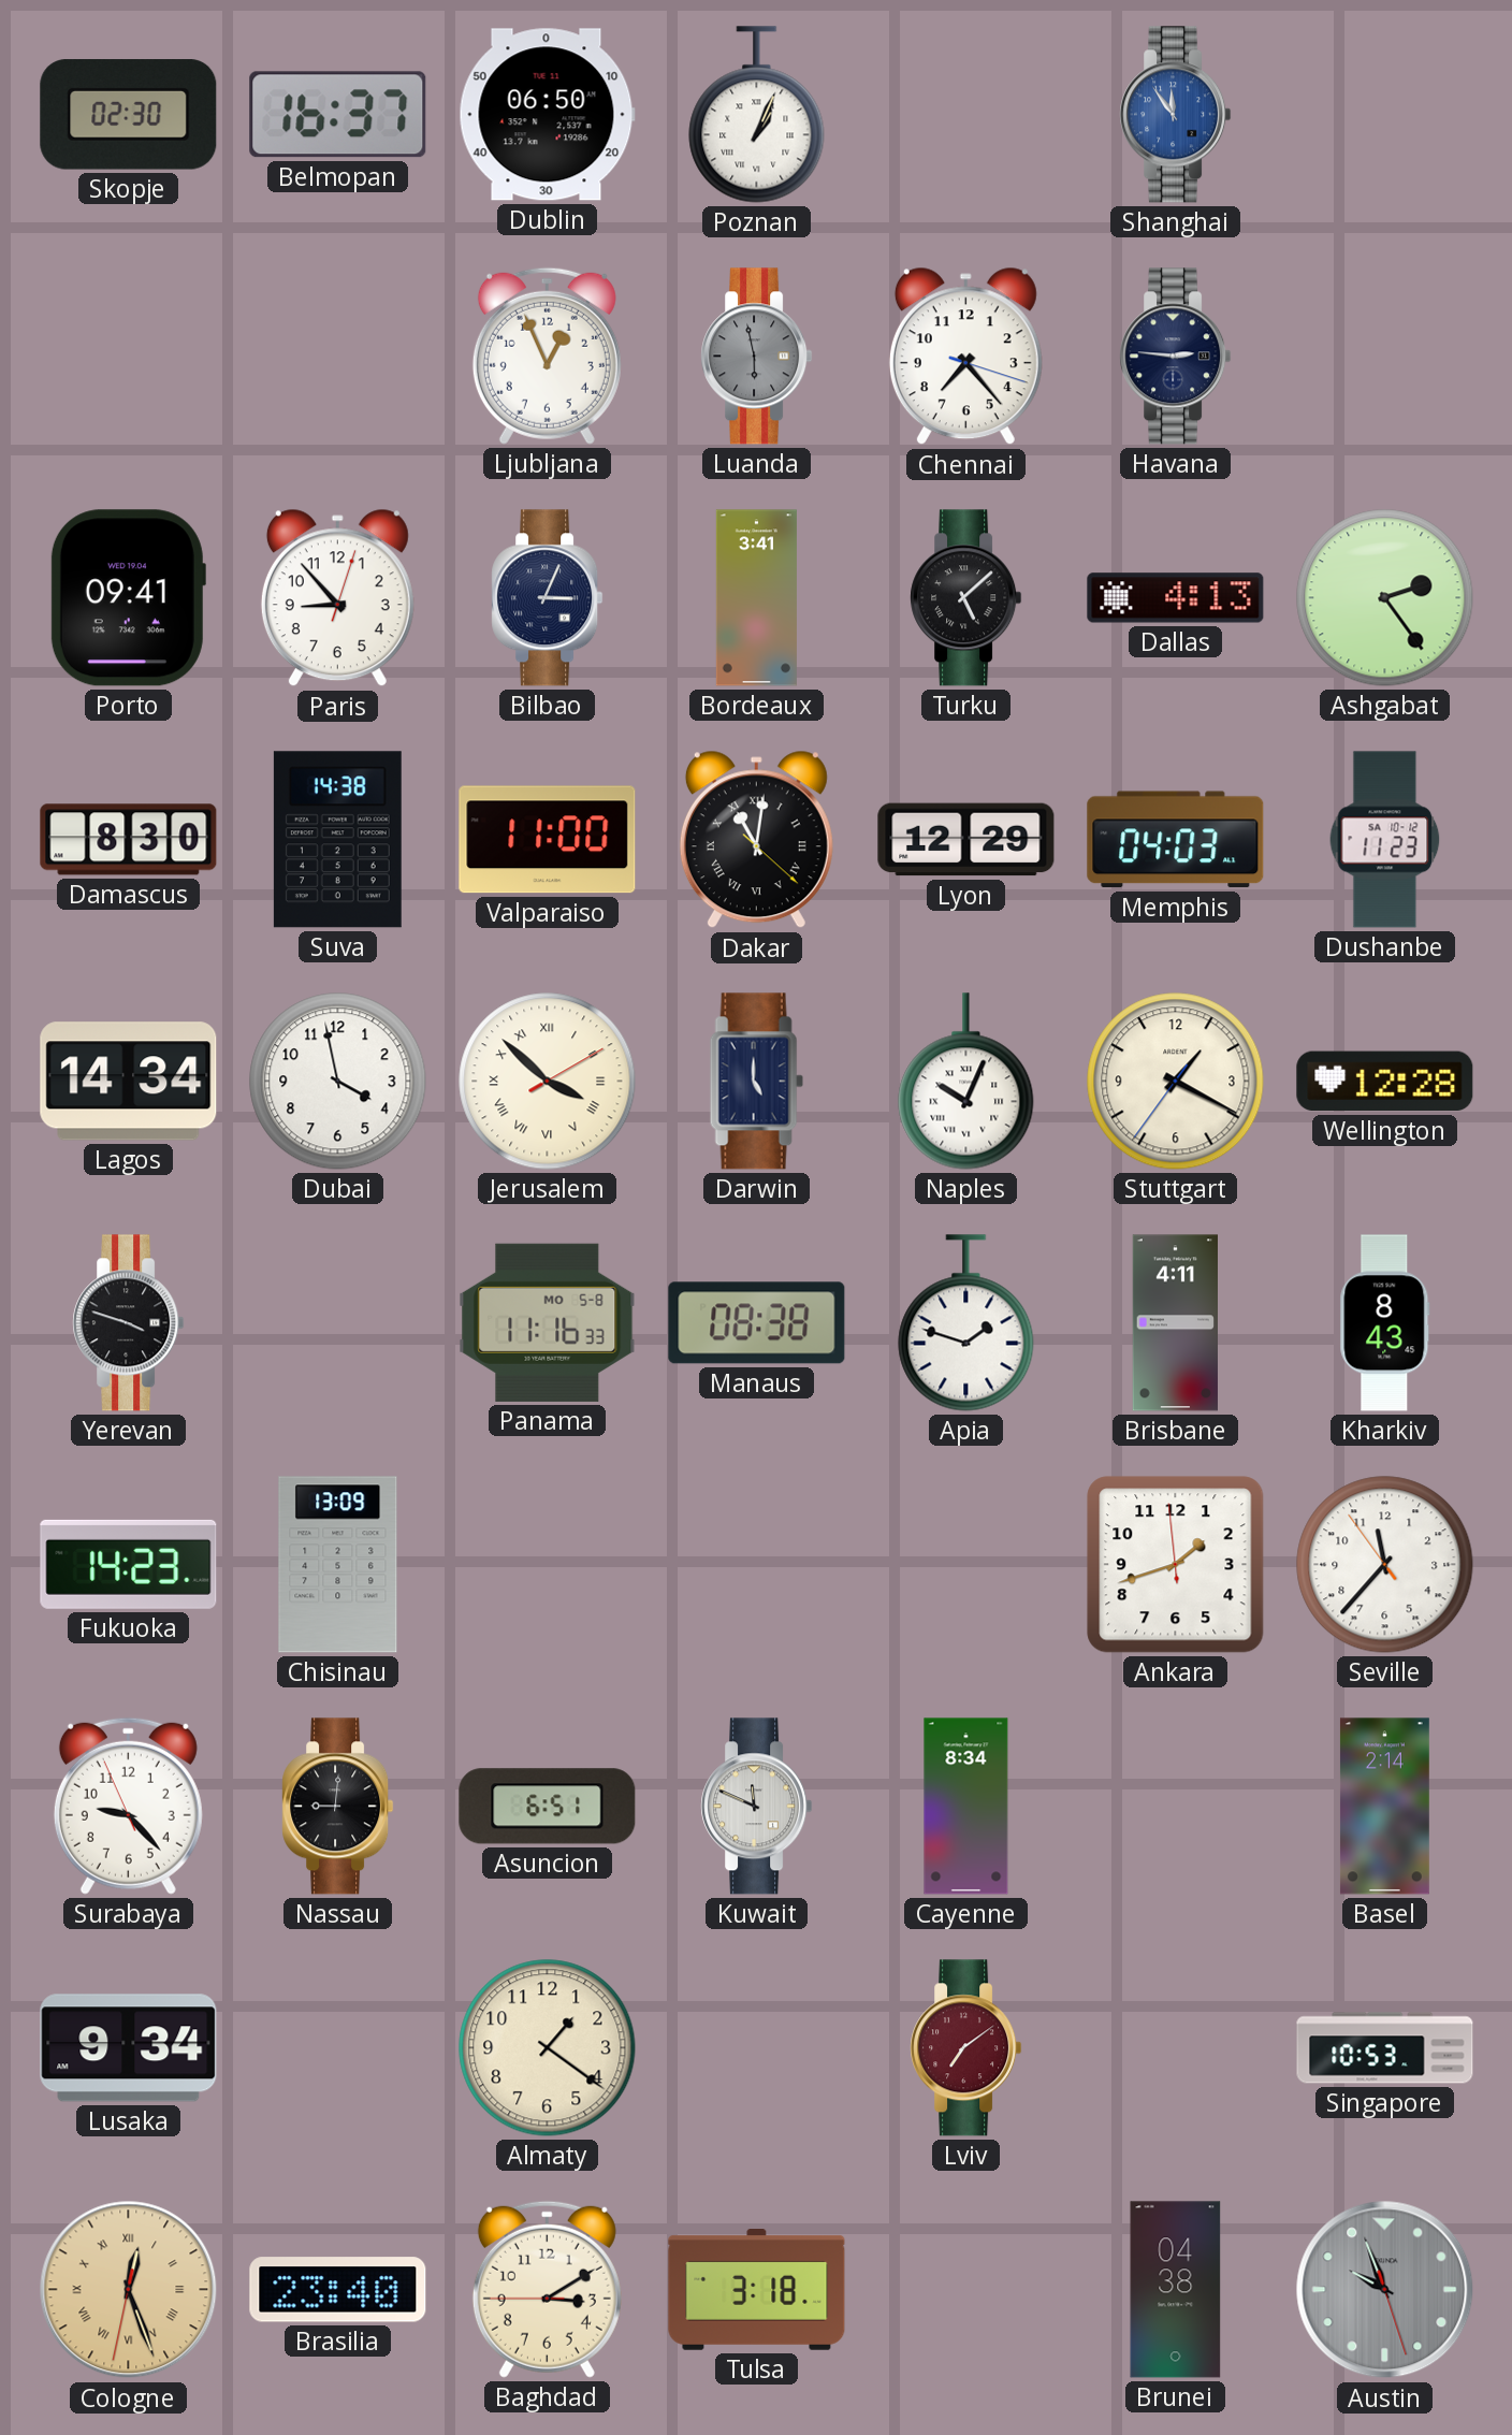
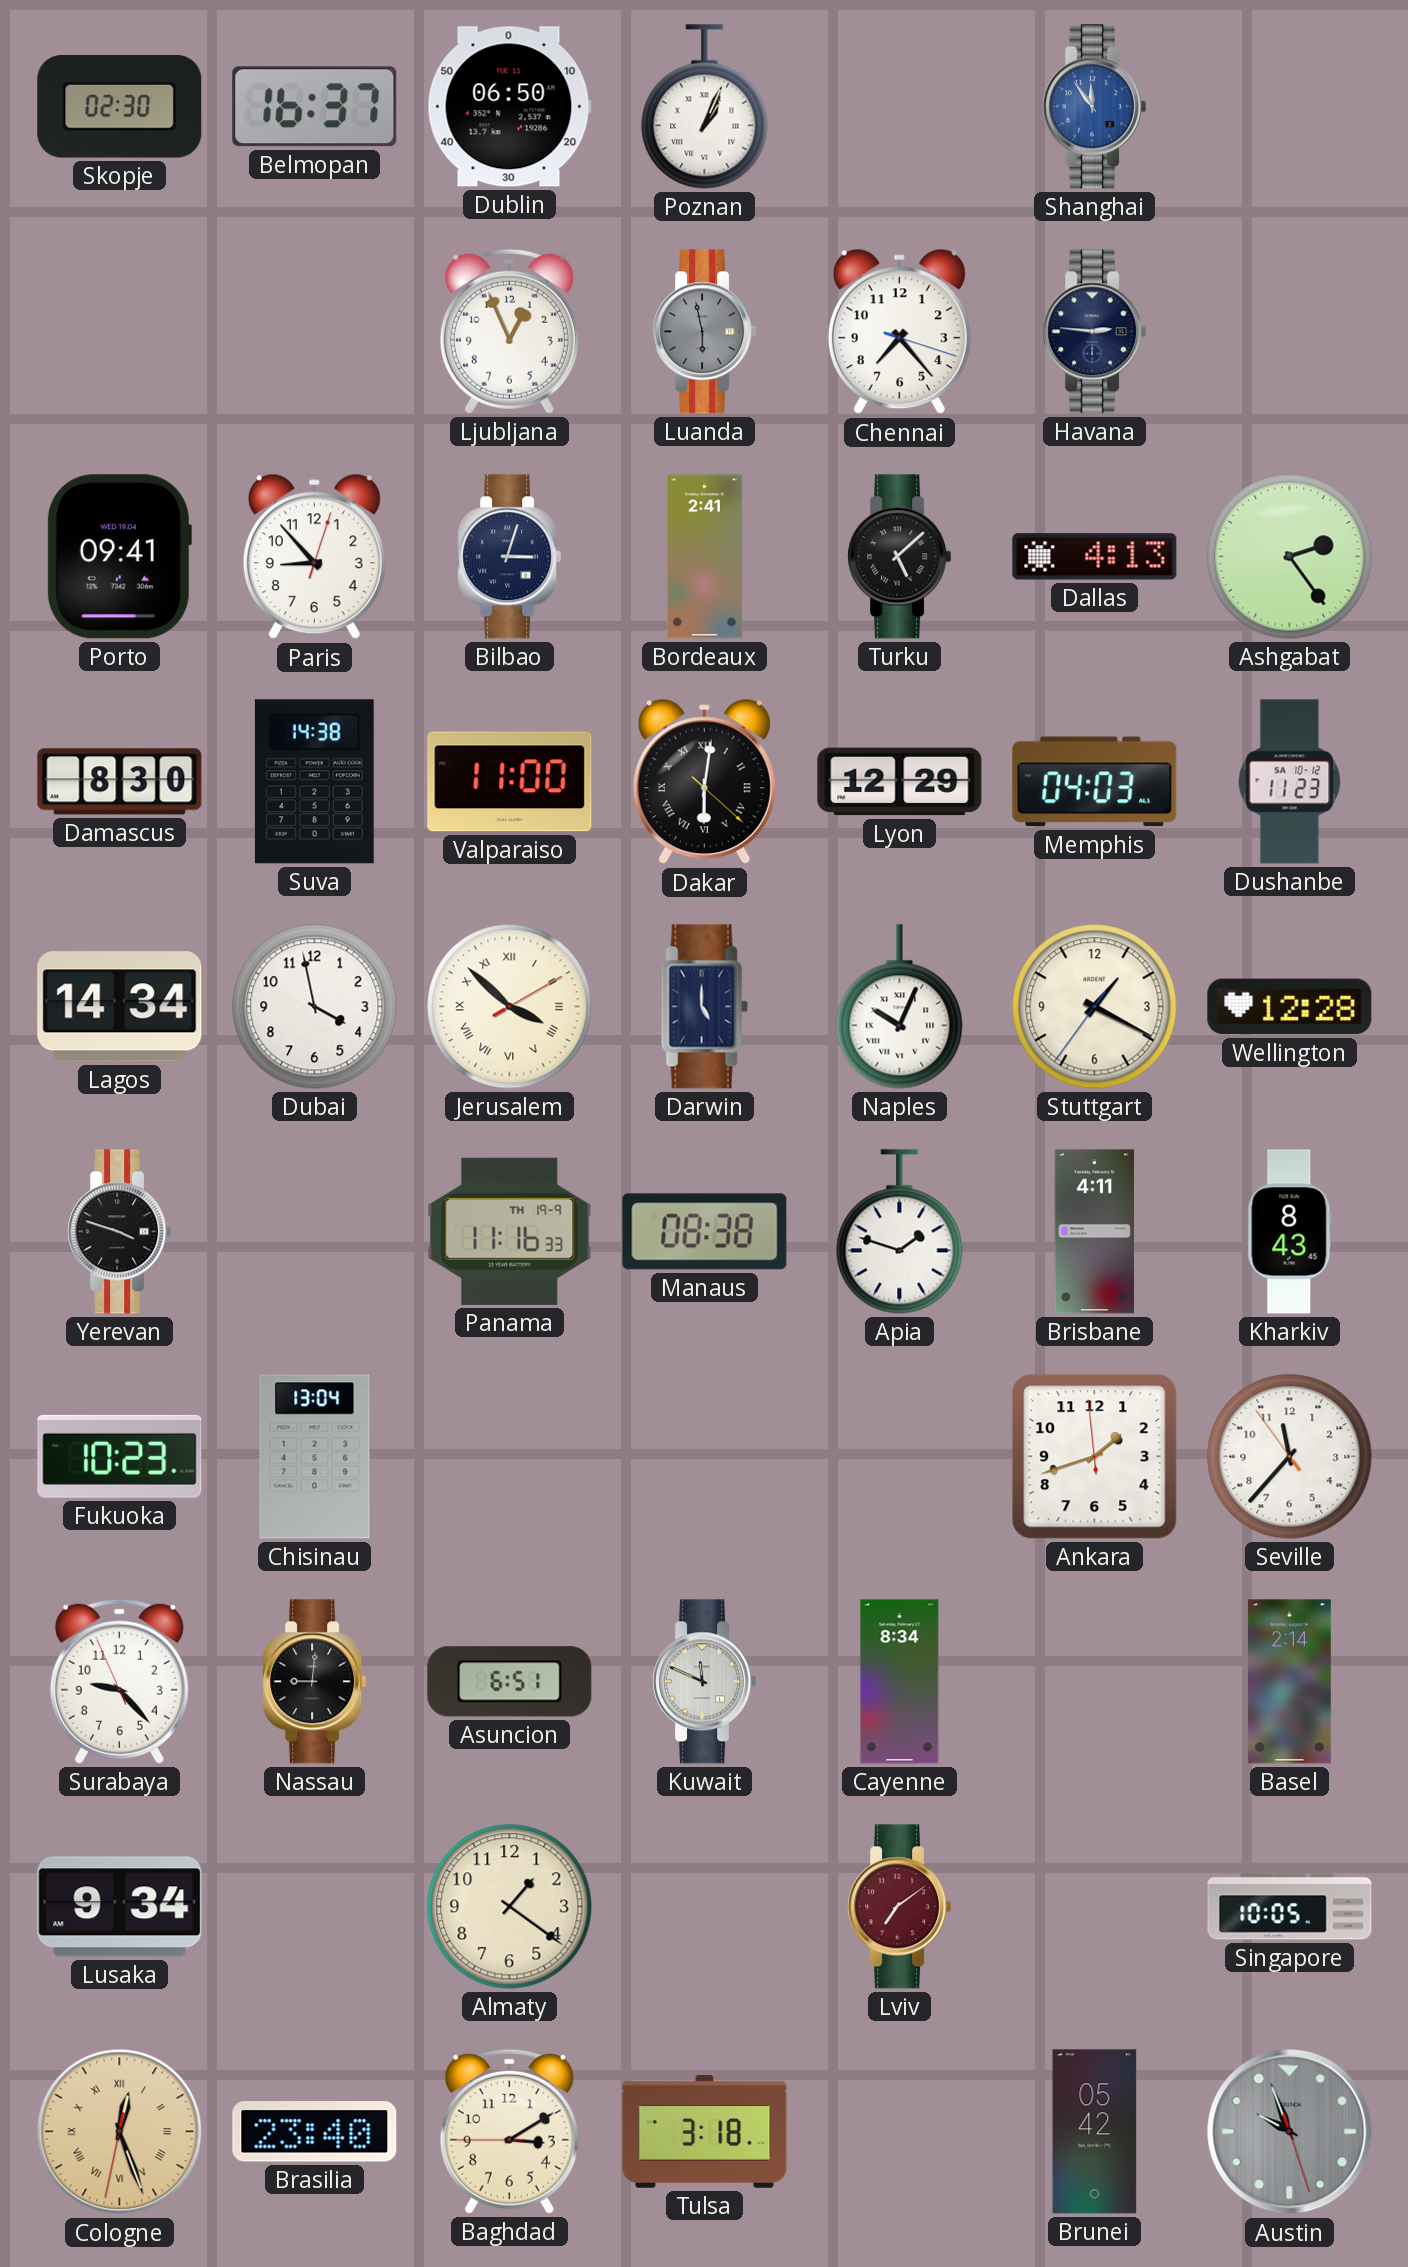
Bilbao: 3:04 -> 3:03
Bordeaux: 3:41 -> 2:41
Dakar: 11:01 -> 6:01
Panama date: MO 5-8 -> TH 19-9
Fukuoka: 14:23 -> 10:23
Chisinau: 13:09 -> 13:04
Singapore: 10:53 -> 10:05
Brunei: 04:38 -> 05:42
